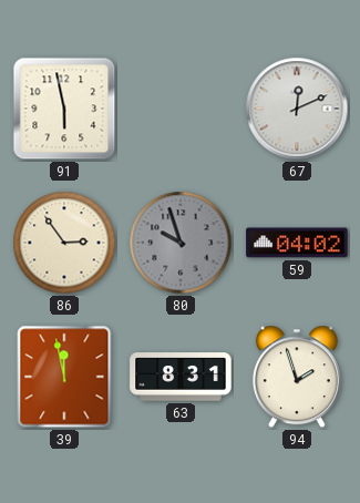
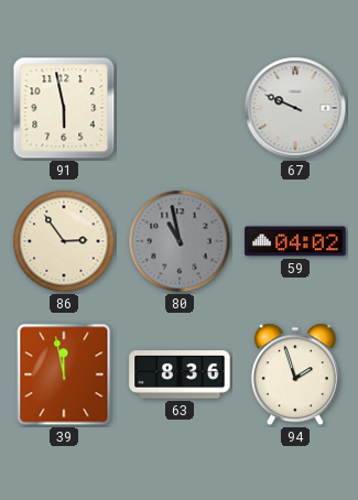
67: 12:11 -> 9:49
80: 9:57 -> 10:58
63: 8:31 -> 8:36
